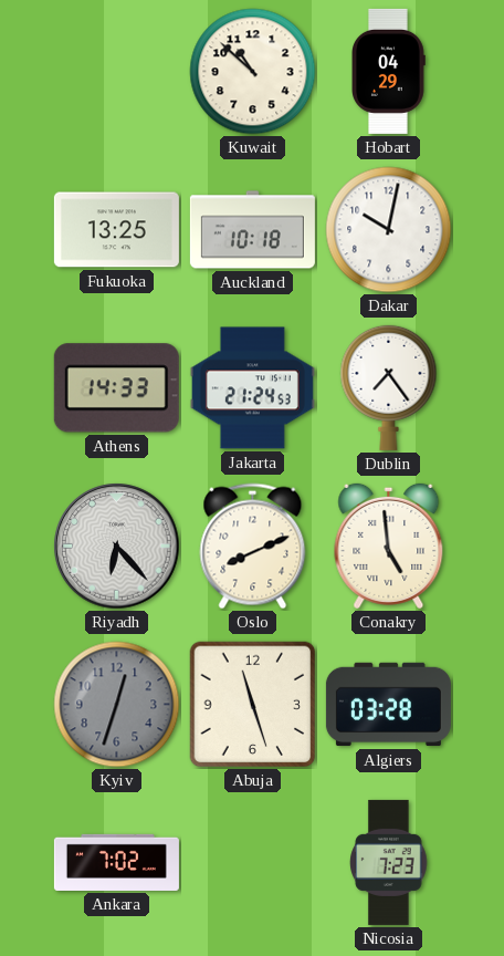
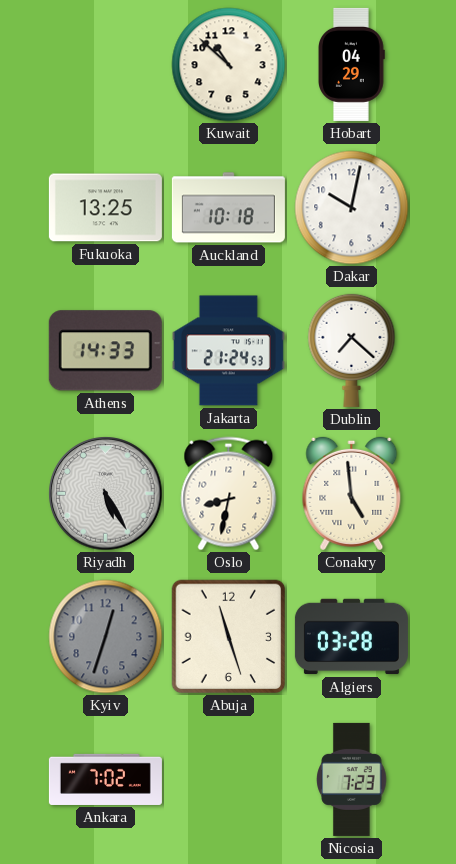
Dublin: 7:24 -> 7:22
Riyadh: 6:23 -> 5:25
Oslo: 8:11 -> 8:32
